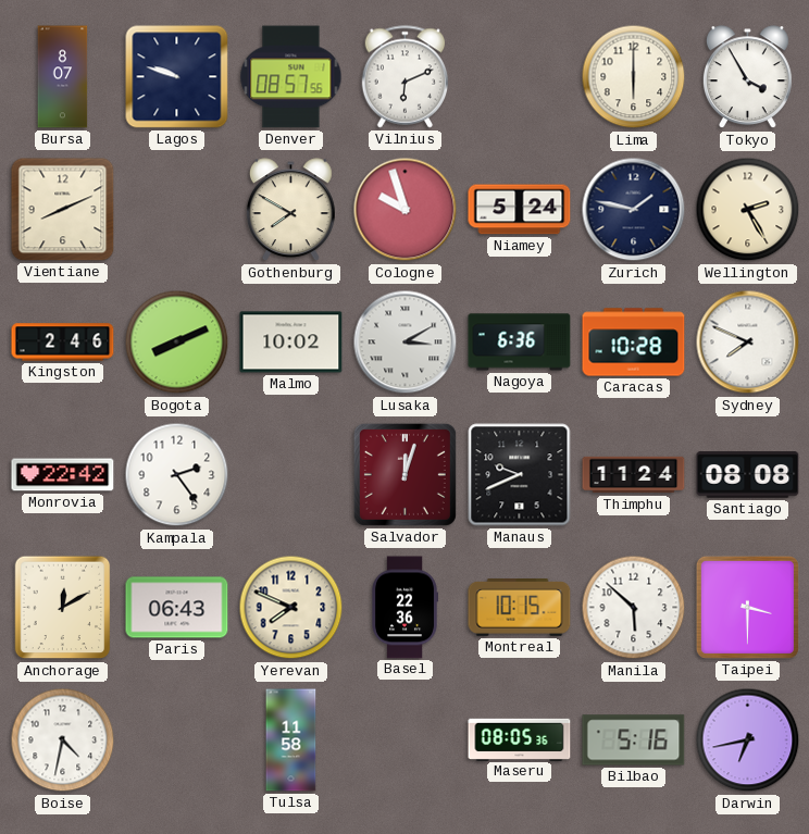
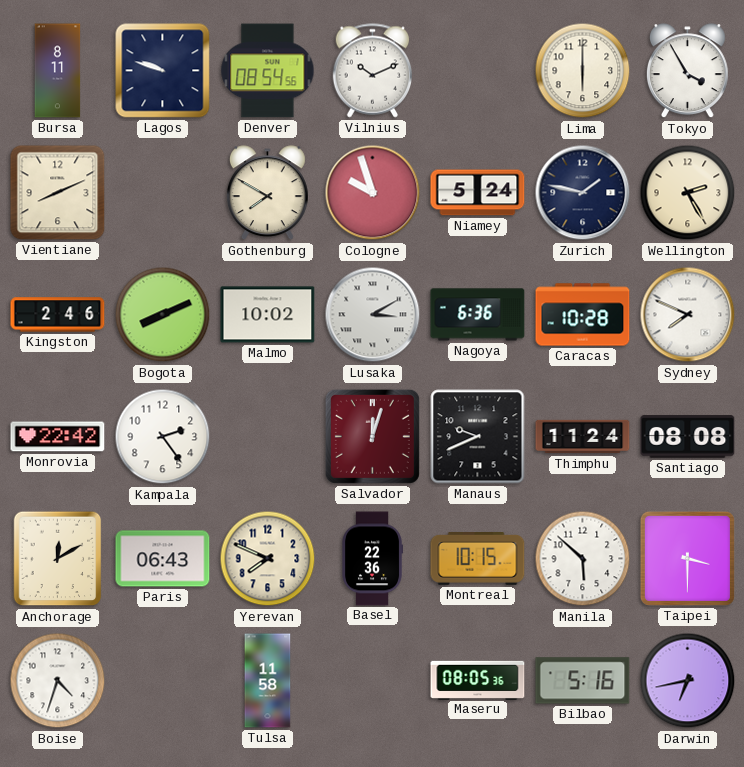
Bursa: 8:07 -> 8:11
Denver: 08:57 -> 08:54
Vilnius: 6:11 -> 10:11
Boise: 4:32 -> 4:33
